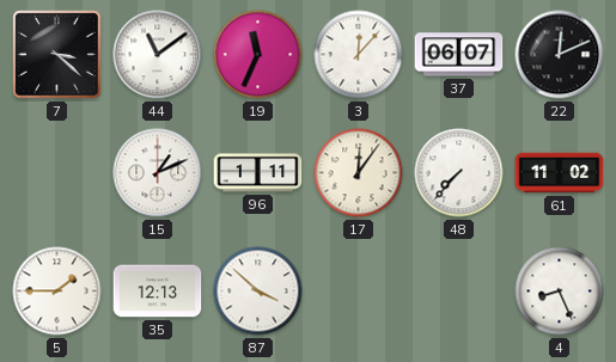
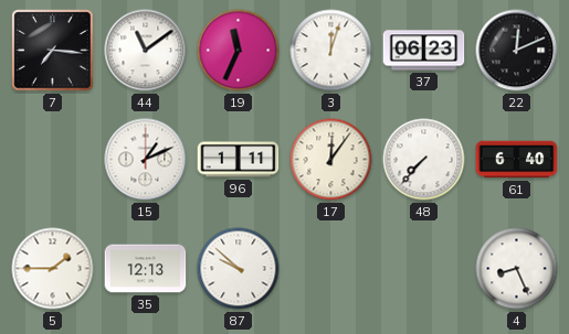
7: 3:22 -> 7:16
3: 12:07 -> 12:03
37: 06:07 -> 06:23
61: 11:02 -> 6:40
87: 3:52 -> 9:52
